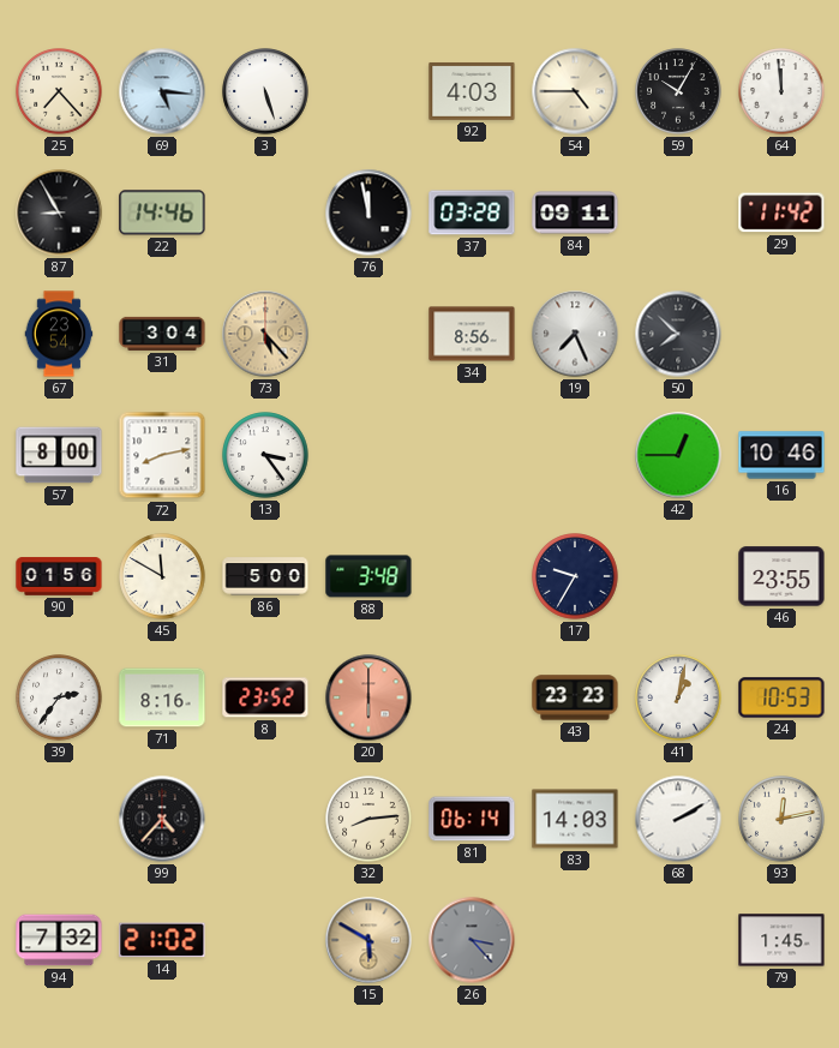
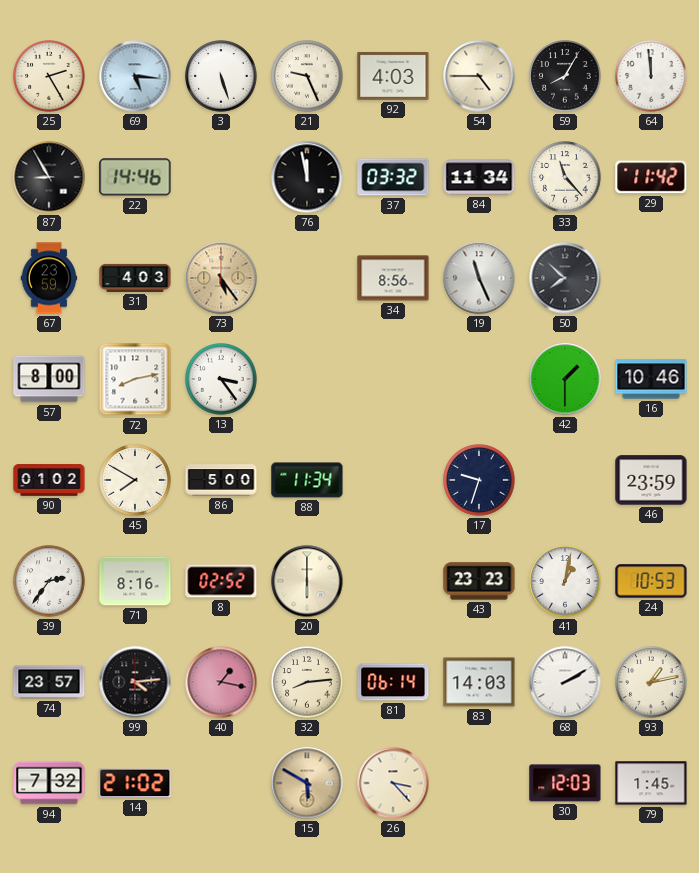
25: 7:23 -> 2:25
21: none -> 9:26
59: 10:05 -> 8:05
37: 03:28 -> 03:32
84: 09:11 -> 11:34
33: none -> 11:23
67: 23:54 -> 23:59
31: 3:04 -> 4:03
73: 5:23 -> 5:24
19: 7:26 -> 11:26
42: 12:45 -> 1:30
90: 01:56 -> 01:02
45: 11:50 -> 7:50
88: 3:48 -> 11:34
17: 9:35 -> 9:33
46: 23:55 -> 23:59
8: 23:52 -> 02:52
20 dial: salmon -> cream
74: none -> 23:57
99: 4:37 -> 4:14
40: none -> 1:17
93: 12:13 -> 1:13
26 dial: grey -> cream
30: none -> 12:03
